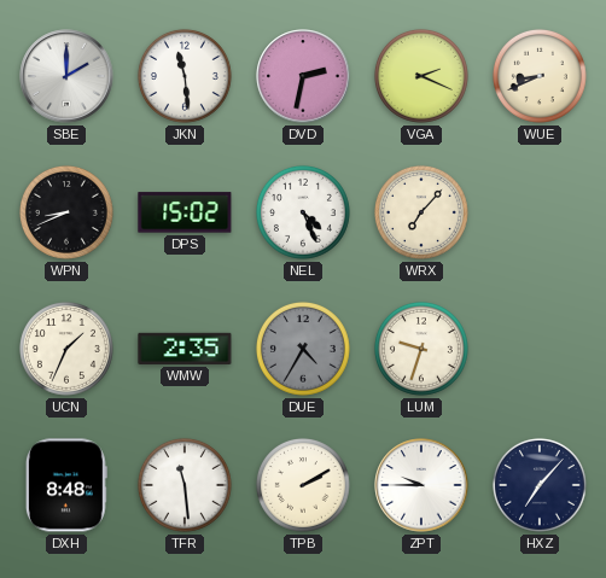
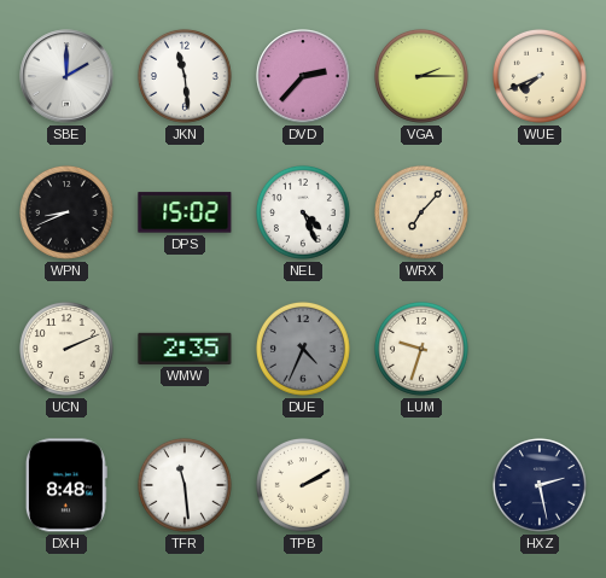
DVD: 2:32 -> 2:37
VGA: 2:19 -> 2:15
WUE: 8:41 -> 7:41
UCN: 1:34 -> 2:11
DUE: 4:35 -> 4:34
ZPT: 9:45 -> none
HXZ: 7:07 -> 2:28
